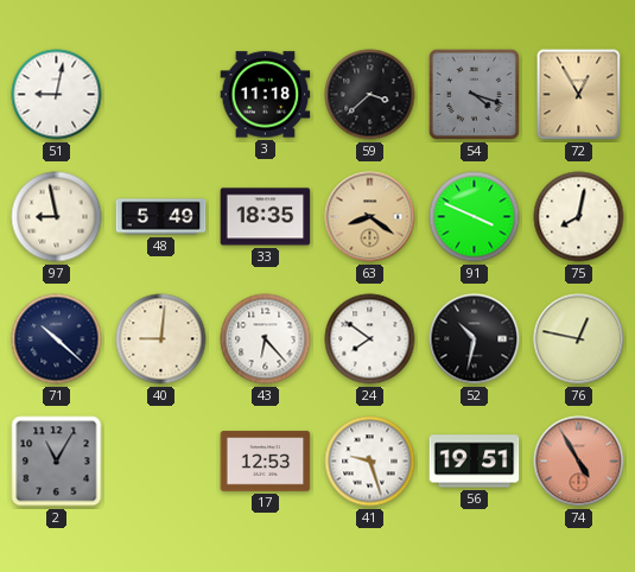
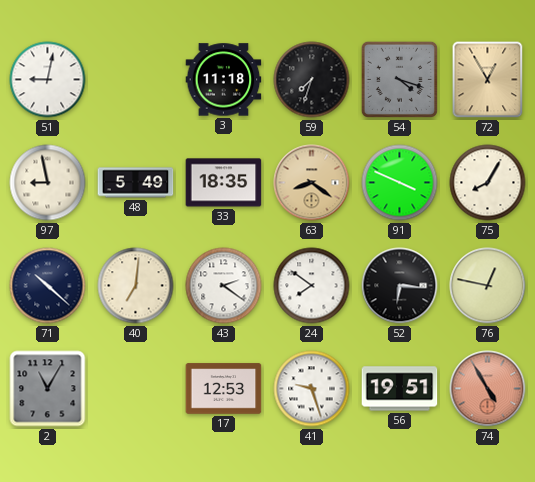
59: 3:38 -> 7:33
75: 8:02 -> 8:05
40: 9:01 -> 7:01
43: 6:23 -> 2:21
52: 10:32 -> 6:16
